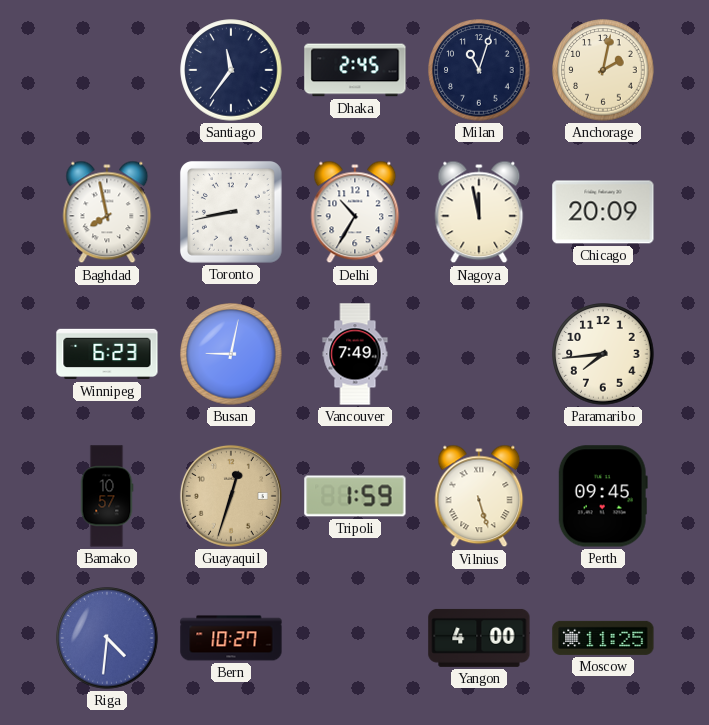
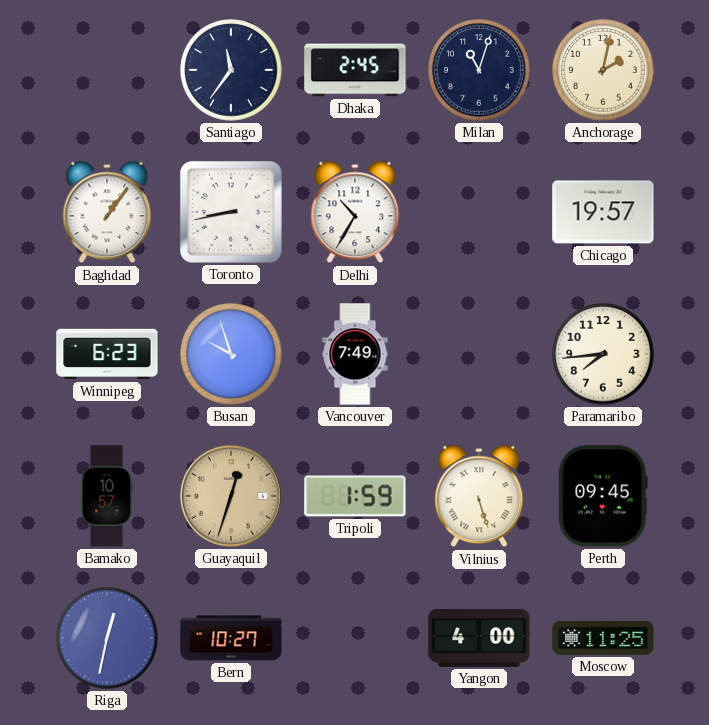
Baghdad: 7:58 -> 1:06
Nagoya: 11:58 -> none
Chicago: 20:09 -> 19:57
Busan: 9:02 -> 9:57
Riga: 4:31 -> 12:32
